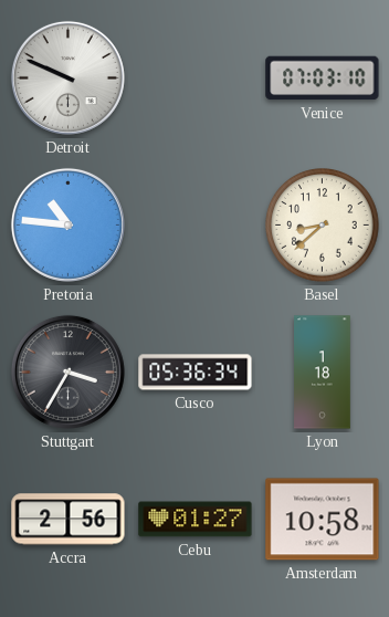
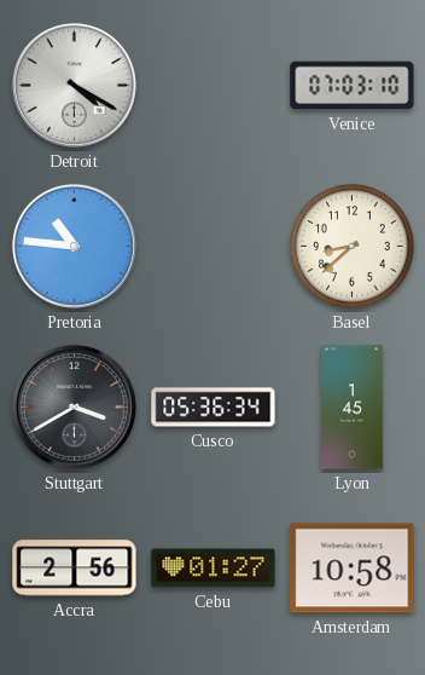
Detroit: 9:49 -> 4:20
Stuttgart: 3:35 -> 3:40
Lyon: 1:18 -> 1:45
